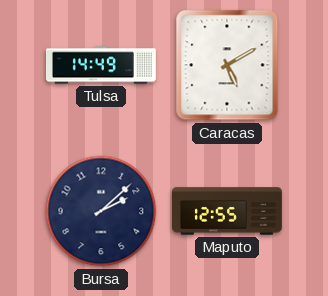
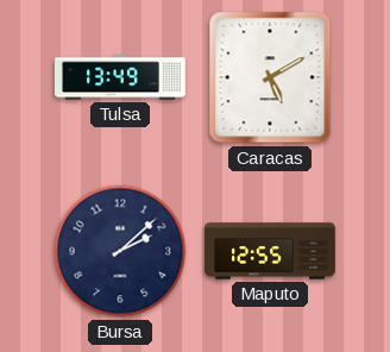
Tulsa: 14:49 -> 13:49
